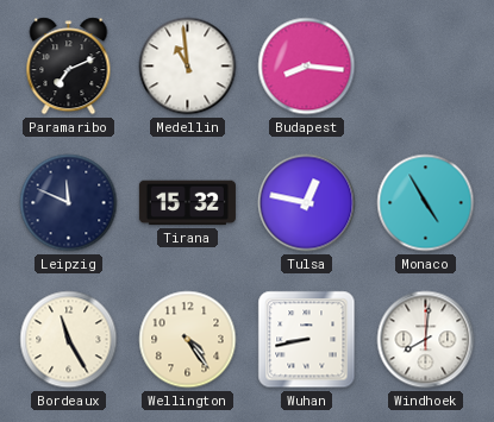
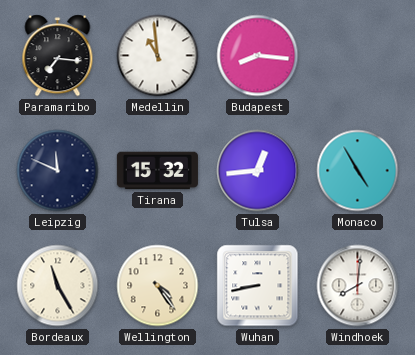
Paramaribo: 7:11 -> 7:16
Tulsa: 12:47 -> 12:44
